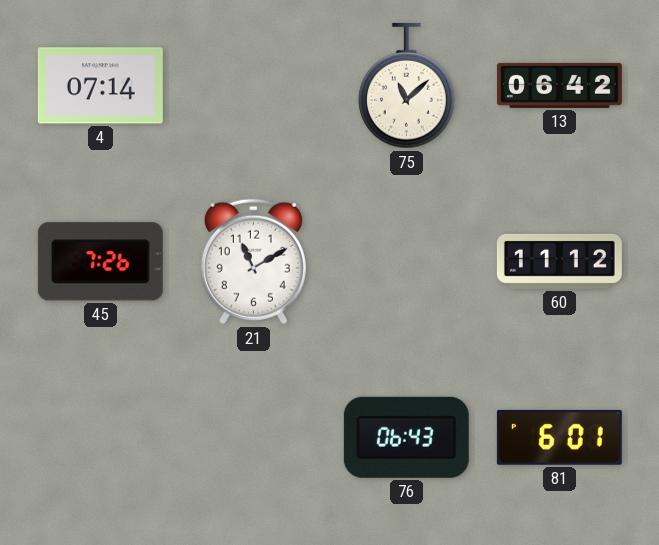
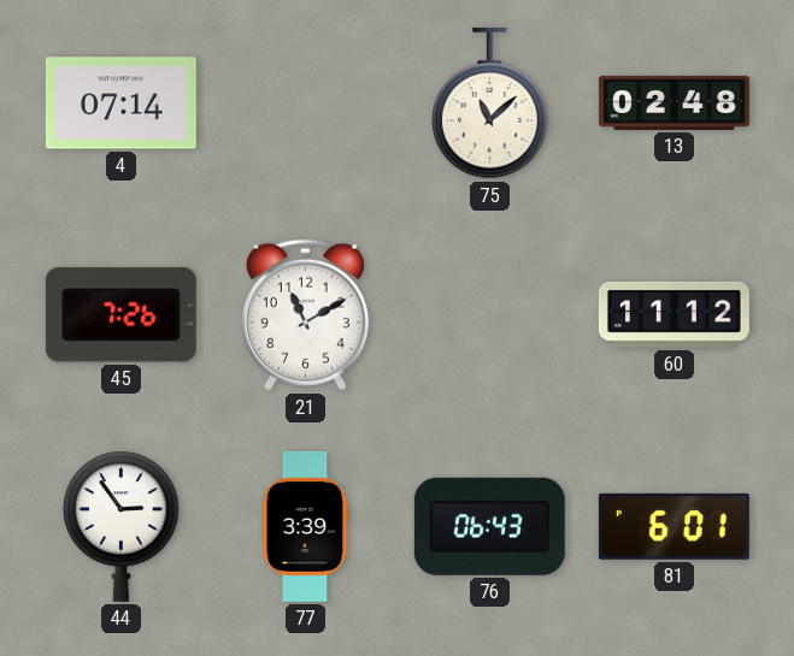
13: 06:42 -> 02:48
44: none -> 2:54
77: none -> 3:39
